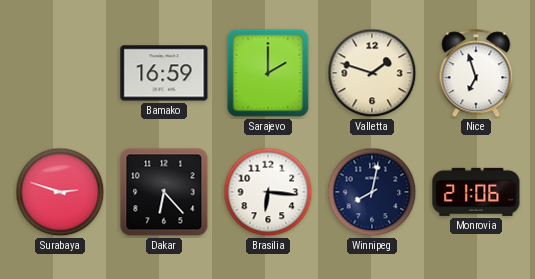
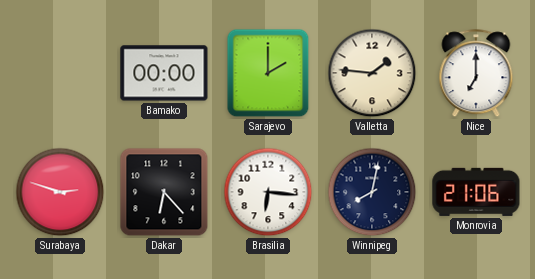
Bamako: 16:59 -> 00:00
Valletta: 1:48 -> 1:46
Nice: 6:57 -> 7:00
